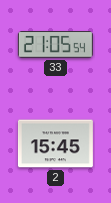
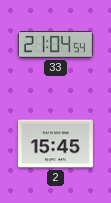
33: 21:05 -> 21:04
